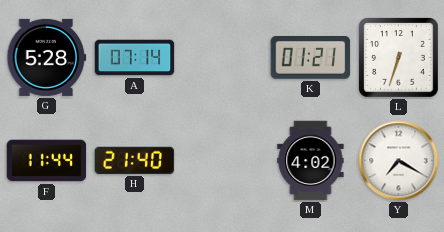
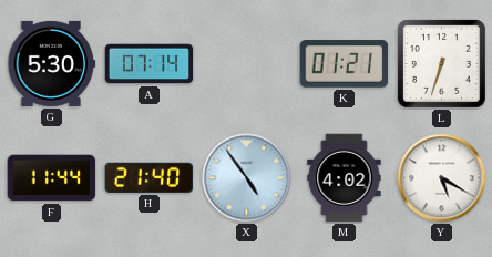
G: 5:28 -> 5:30
X: none -> 4:54
Y: 7:20 -> 5:20
